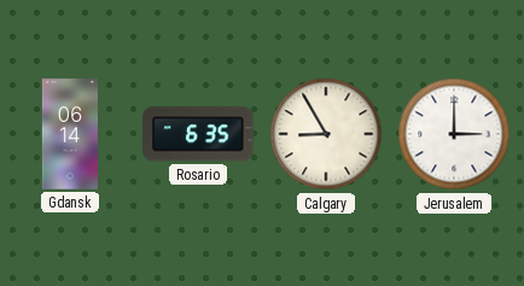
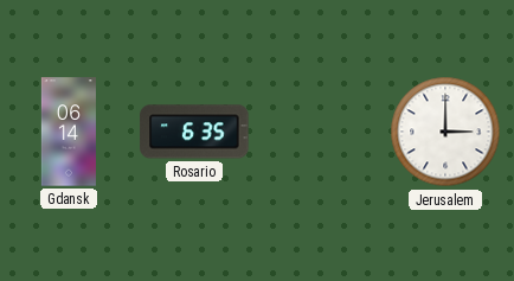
Calgary: 8:55 -> none
